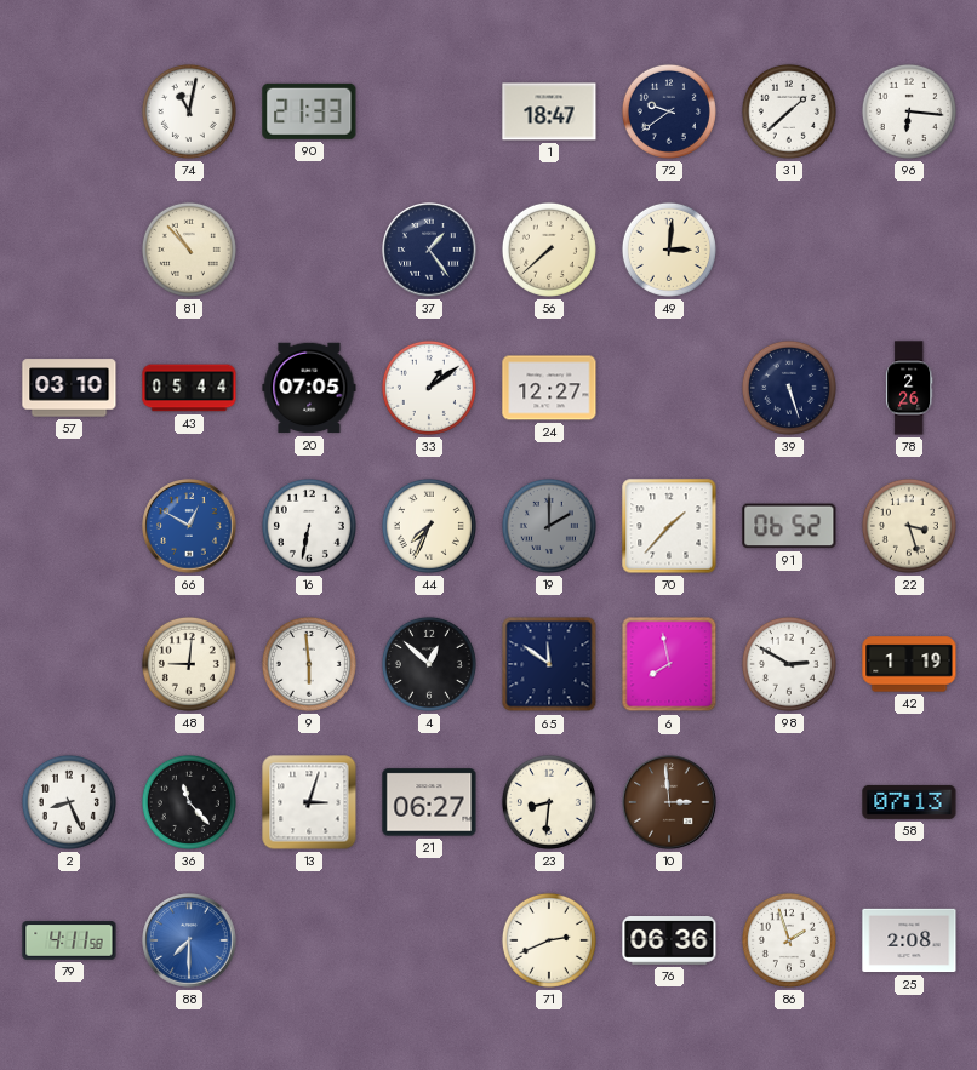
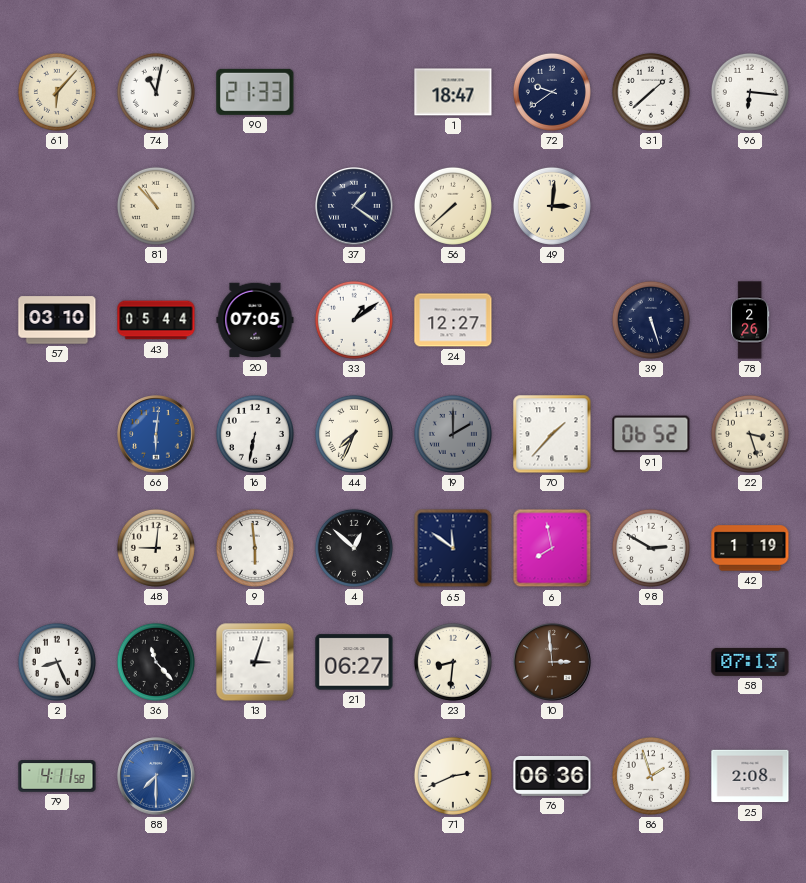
61: none -> 6:07
37: 1:24 -> 1:21
66: 12:50 -> 6:01
